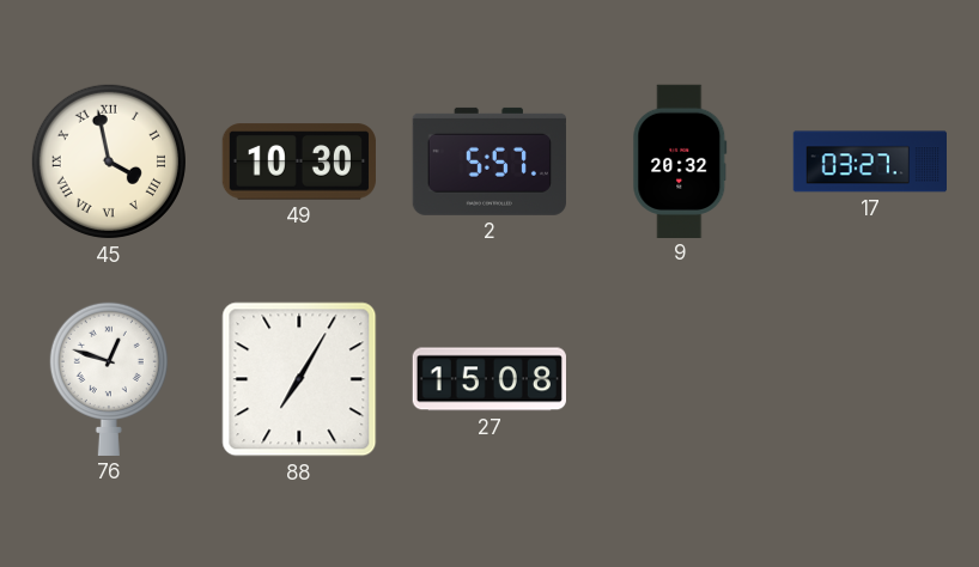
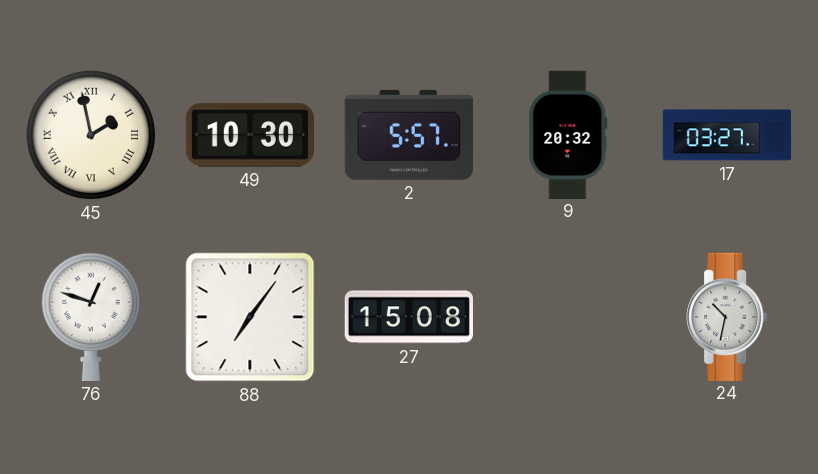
45: 3:58 -> 1:58
88: 7:05 -> 7:06
24: none -> 10:32
